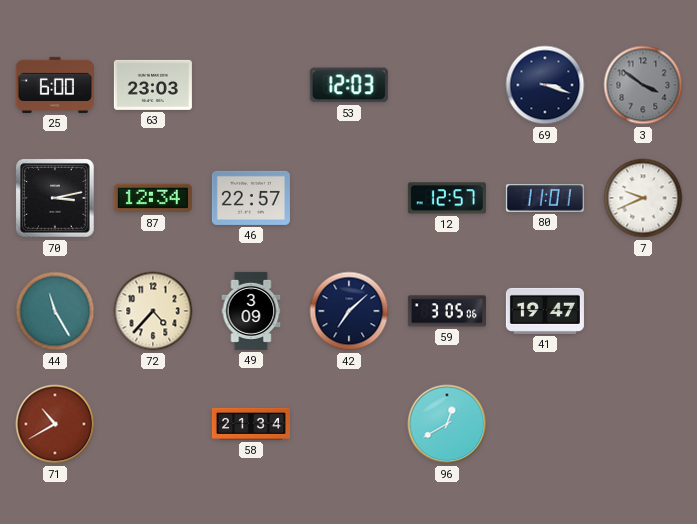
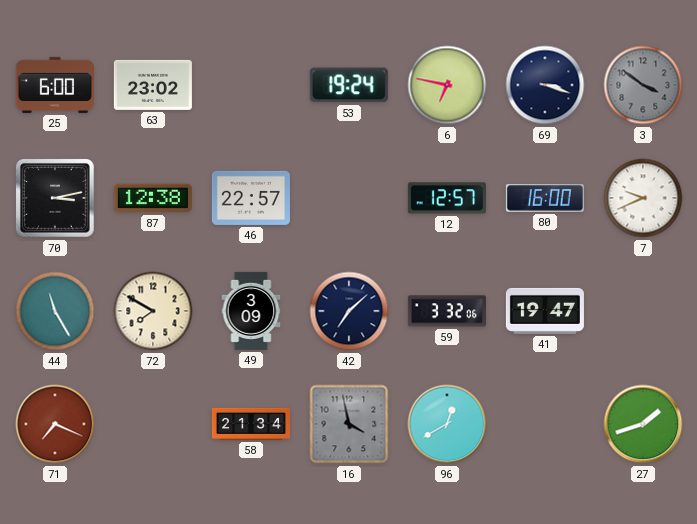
63: 23:03 -> 23:02
53: 12:03 -> 19:24
6: none -> 6:47
87: 12:34 -> 12:38
80: 11:01 -> 16:00
72: 4:37 -> 7:50
59: 3:05 -> 3:32
71: 10:40 -> 7:19
16: none -> 3:58
27: none -> 1:42
